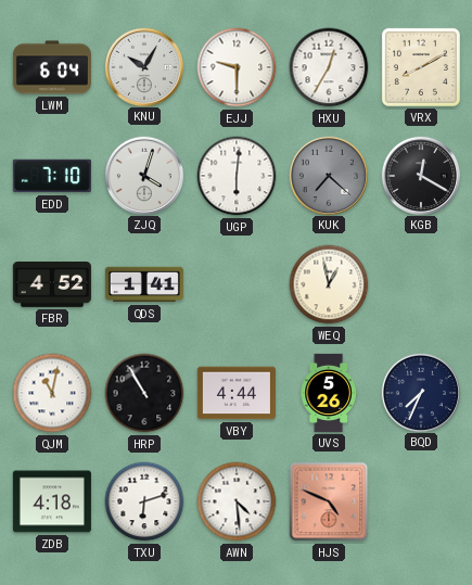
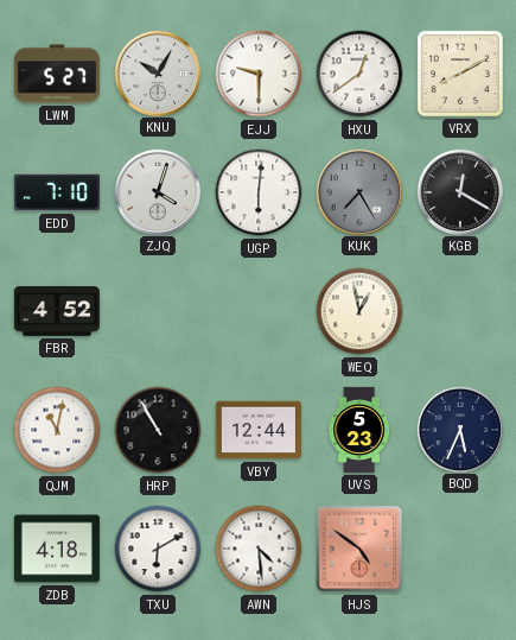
LWM: 6:04 -> 5:27
HXU: 12:35 -> 12:39
KUK: 7:22 -> 7:25
QDS: 1:41 -> none
VBY: 4:44 -> 12:44
UVS: 5:26 -> 5:23
BQD: 7:34 -> 5:34
TXU: 6:12 -> 6:10
HJS: 4:49 -> 4:51
